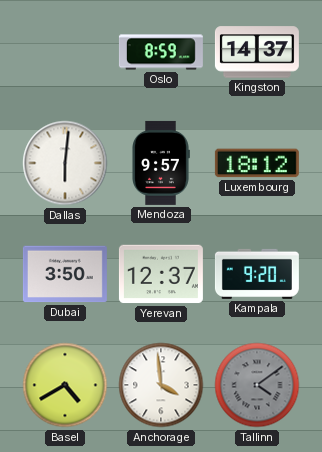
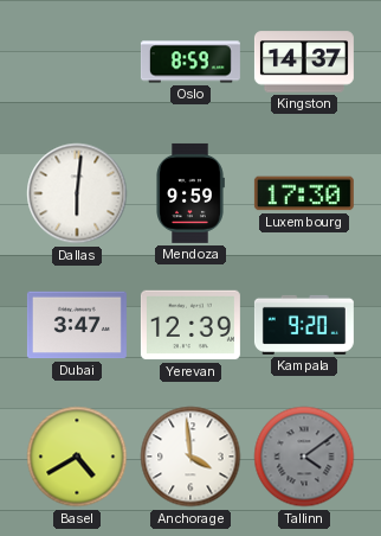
Mendoza: 9:57 -> 9:59
Luxembourg: 18:12 -> 17:30
Dubai: 3:50 -> 3:47
Yerevan: 12:37 -> 12:39
